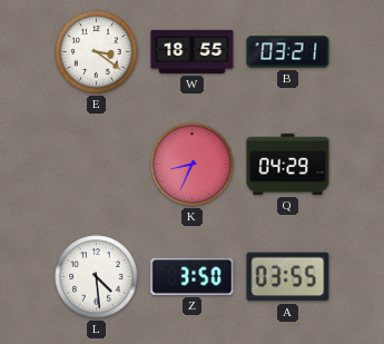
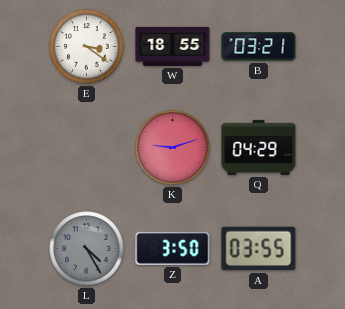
K: 8:34 -> 9:12
L: 4:29 -> 4:25
L dial: white -> grey
